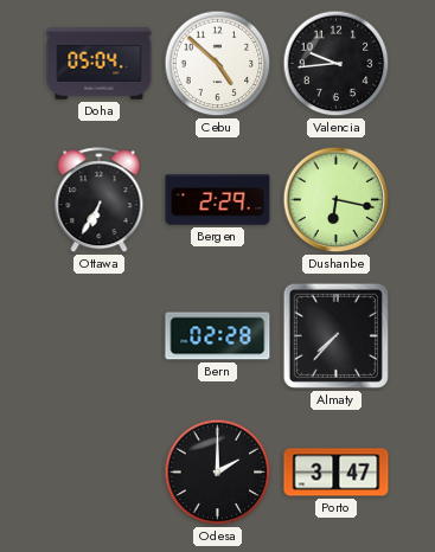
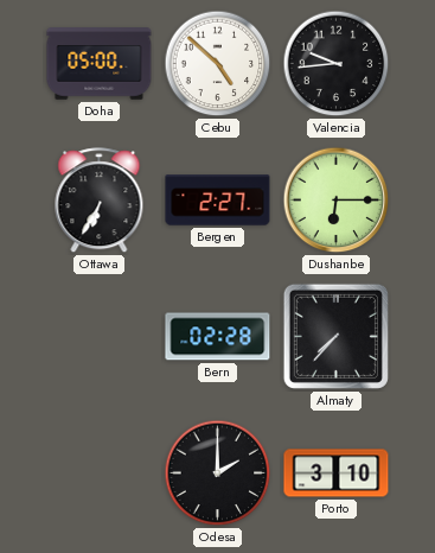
Doha: 05:04 -> 05:00
Bergen: 2:29 -> 2:27
Dushanbe: 6:17 -> 6:15
Porto: 3:47 -> 3:10
